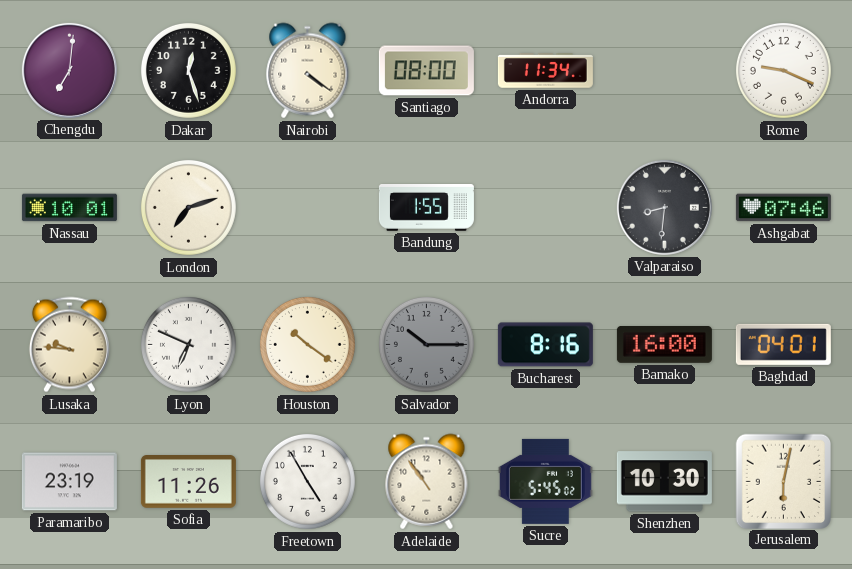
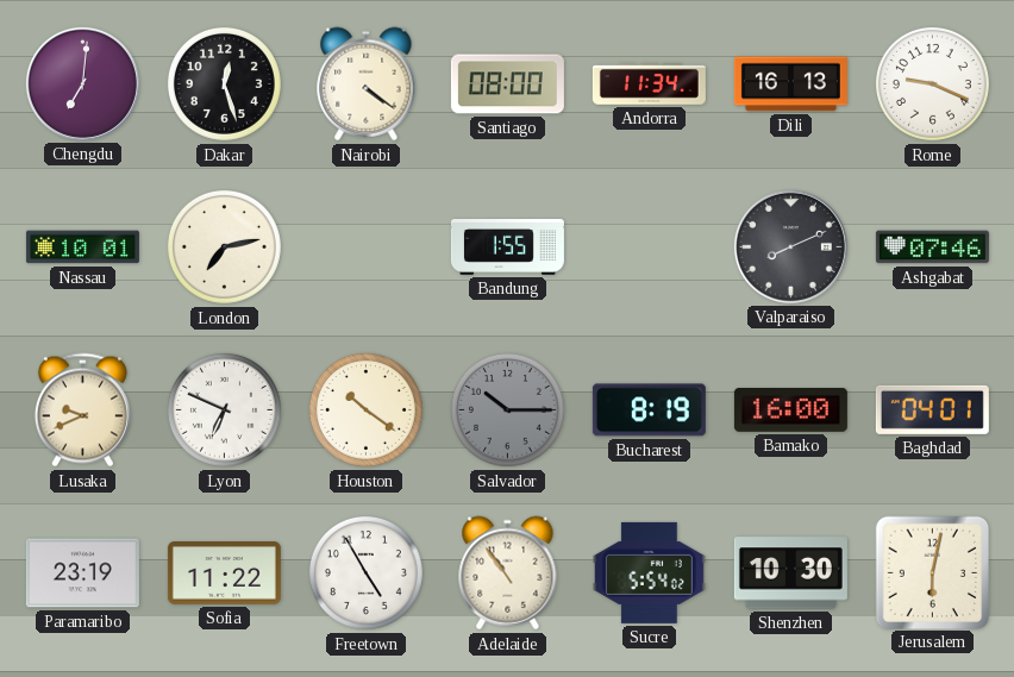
Dili: none -> 16:13
London: 7:12 -> 7:13
Valparaiso: 8:31 -> 8:11
Lusaka: 9:46 -> 9:41
Bucharest: 8:16 -> 8:19
Sofia: 11:26 -> 11:22
Sucre: 5:45 -> 5:54
